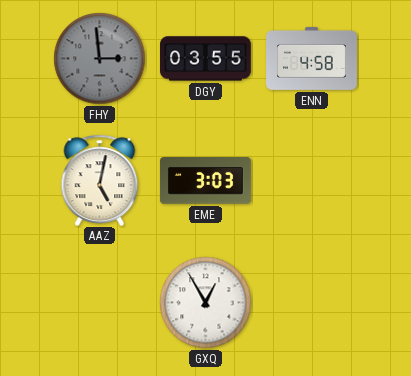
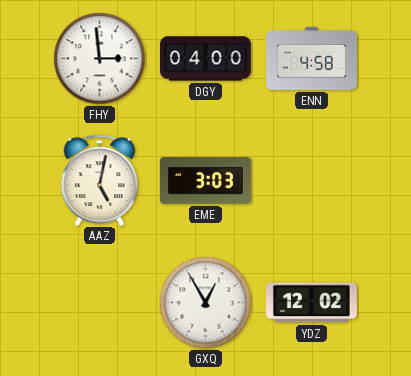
FHY dial: grey -> white
DGY: 03:55 -> 04:00
YDZ: none -> 12:02
